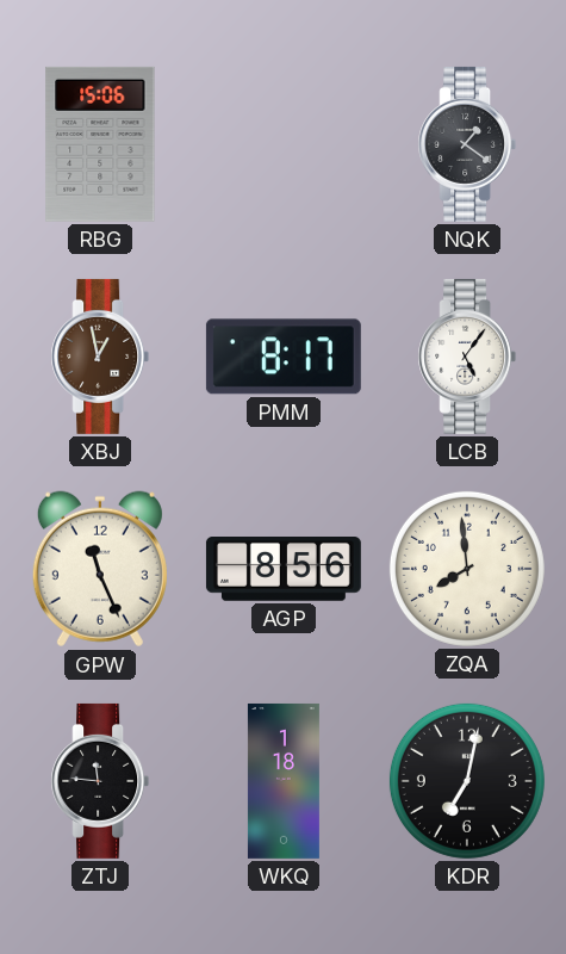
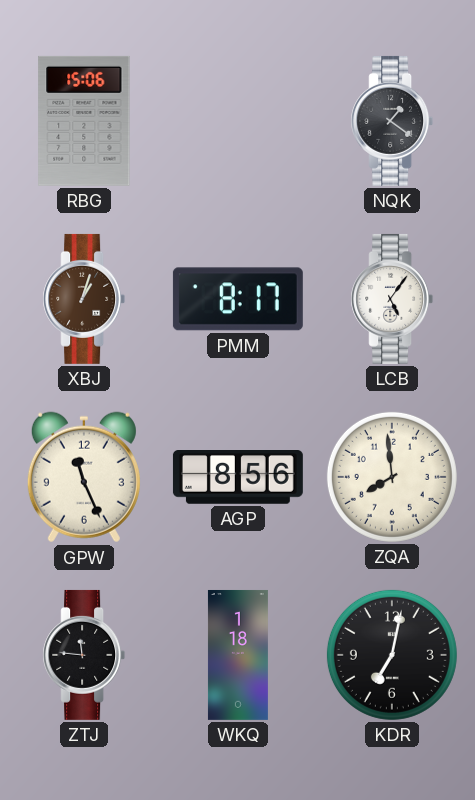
XBJ: 12:58 -> 1:03
